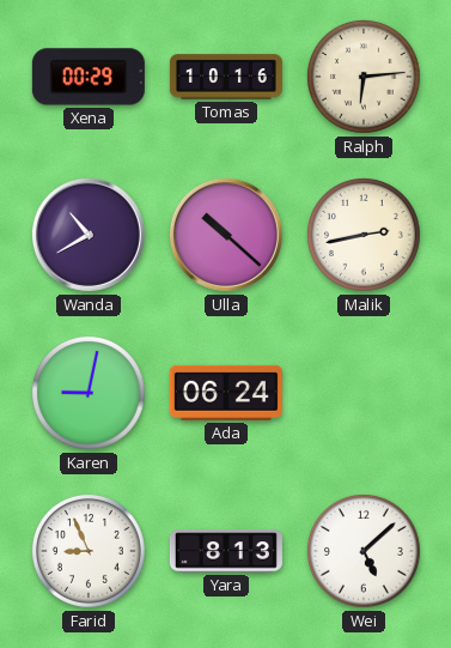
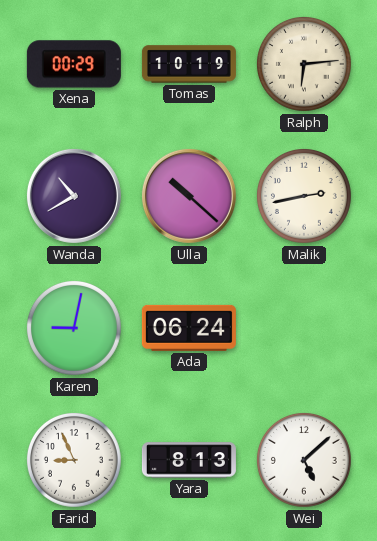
Tomas: 10:16 -> 10:19
